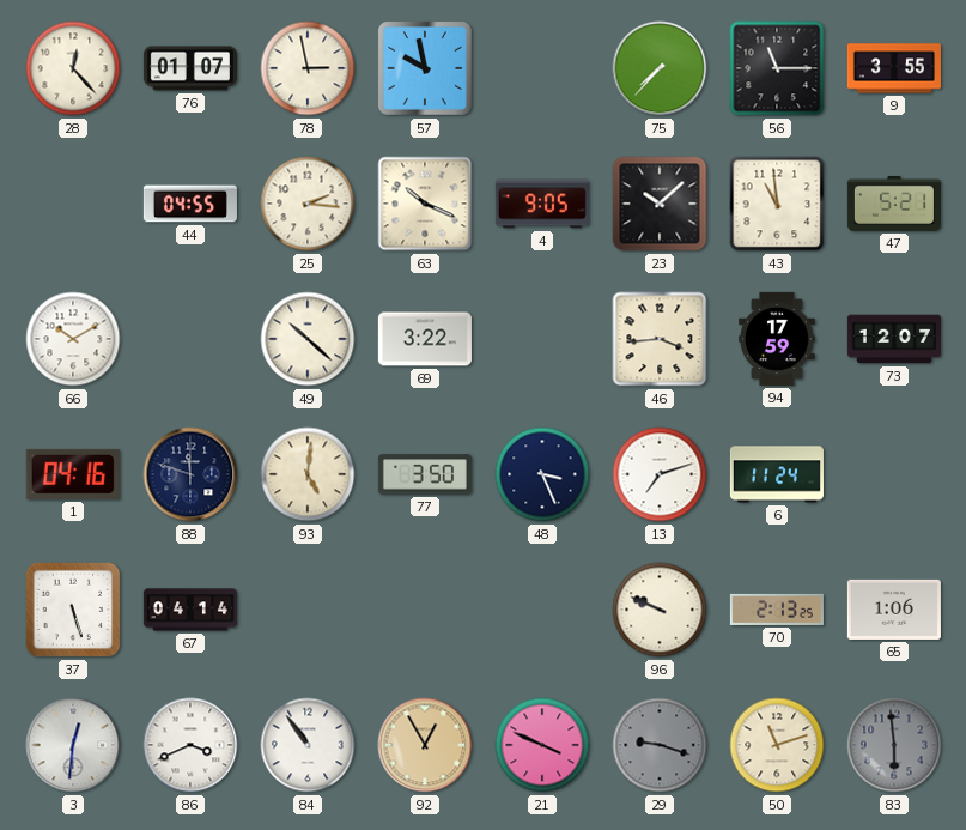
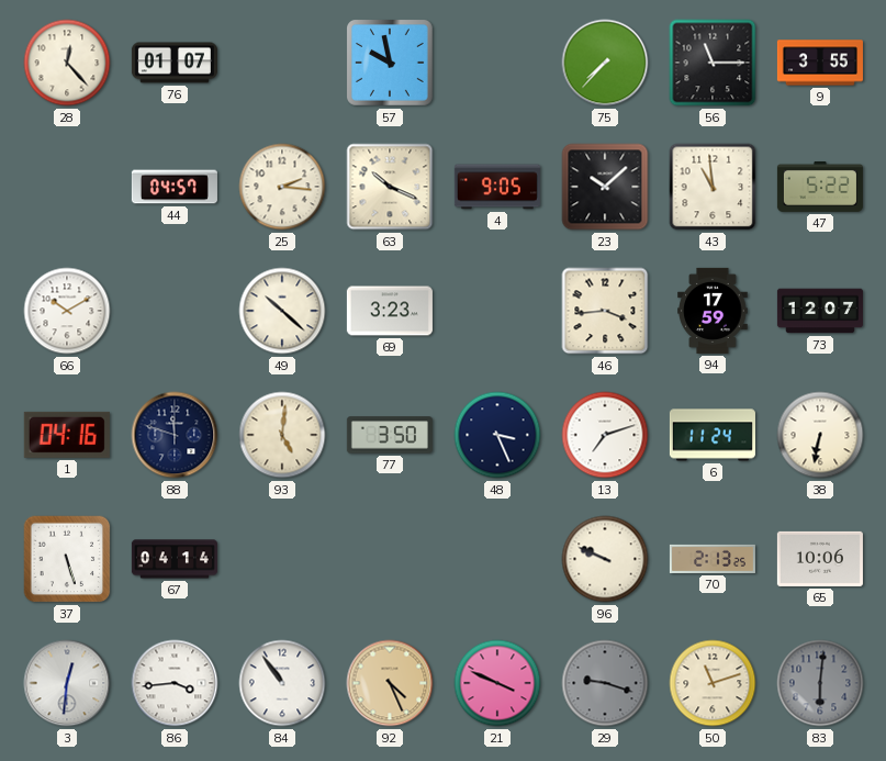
78: 2:58 -> none
44: 04:55 -> 04:57
47: 5:21 -> 5:22
69: 3:22 -> 3:23
38: none -> 6:32
65: 1:06 -> 10:06
86: 3:41 -> 3:44
92: 12:55 -> 4:26
83: 5:59 -> 6:01
